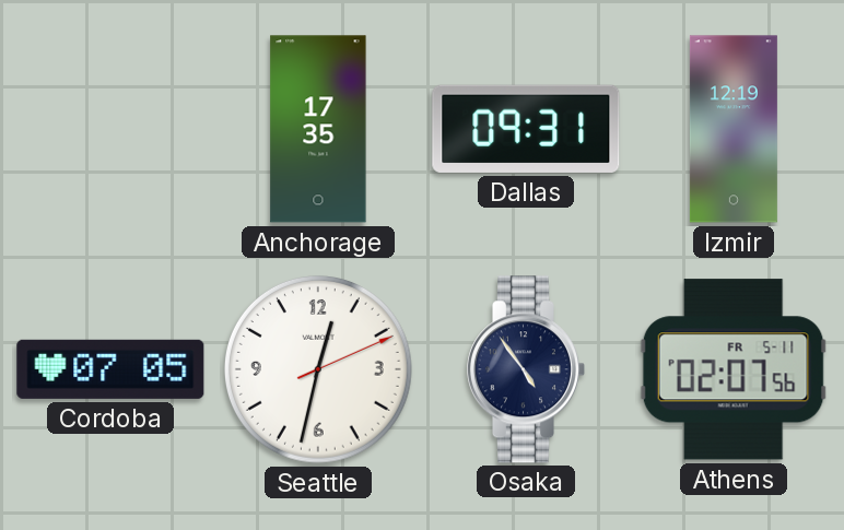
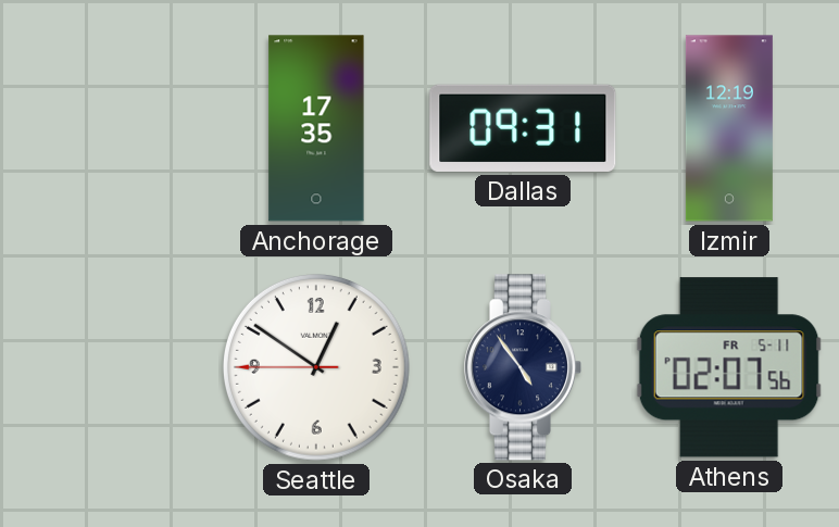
Cordoba: 07:05 -> none
Seattle: 12:32 -> 12:50
